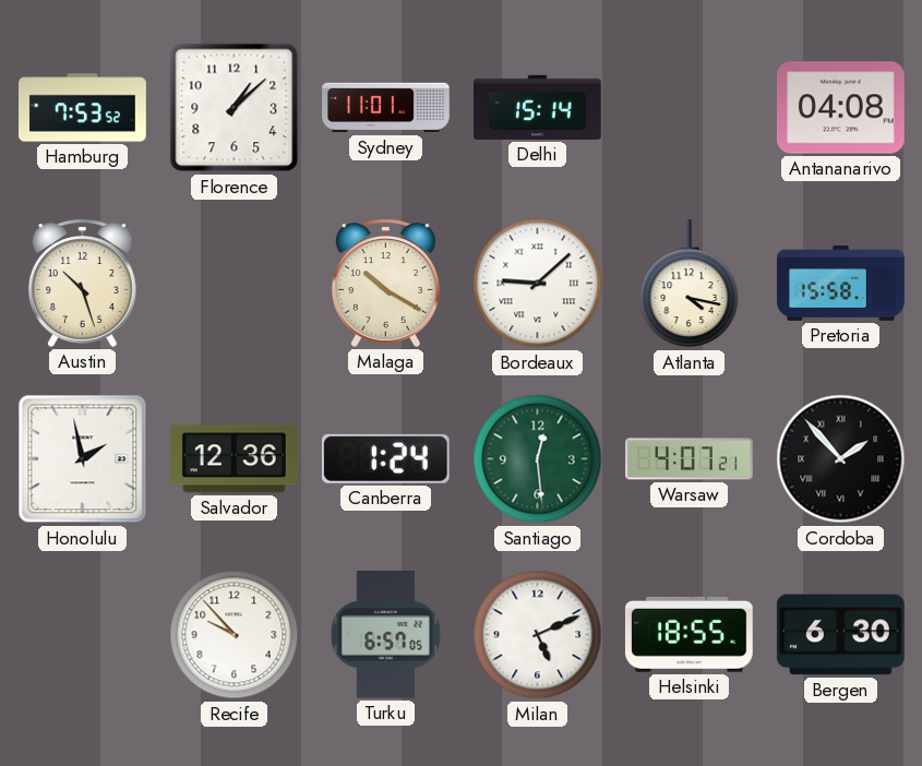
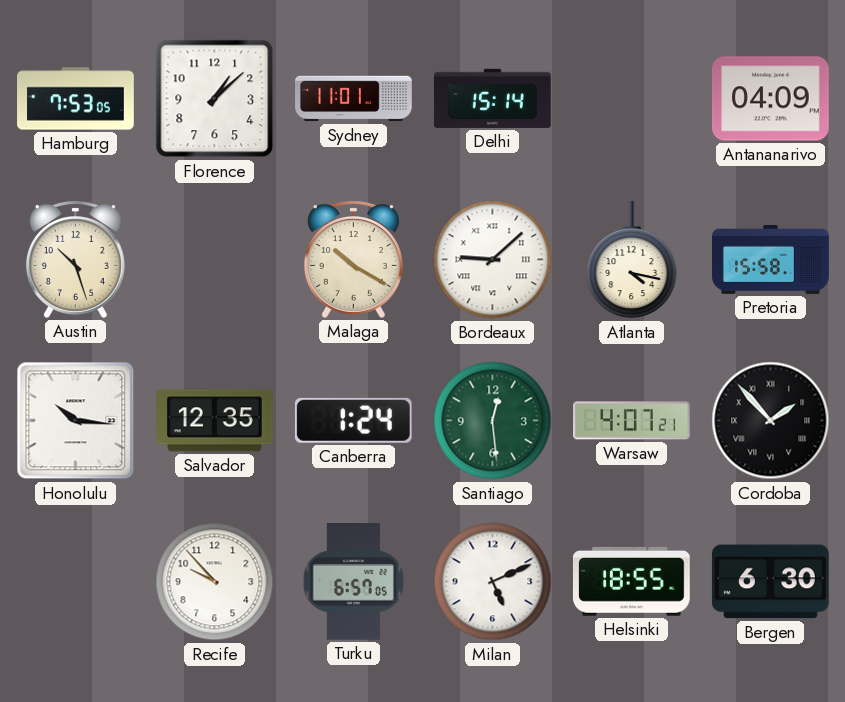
Hamburg: 7:53:52 -> 7:53:05
Antananarivo: 04:08 -> 04:09
Honolulu: 1:58 -> 10:16
Salvador: 12:36 -> 12:35
